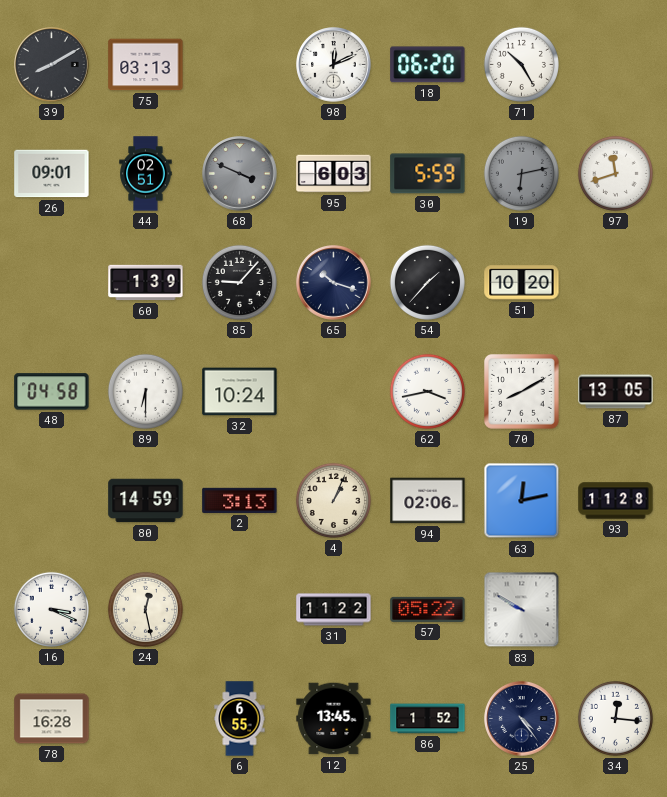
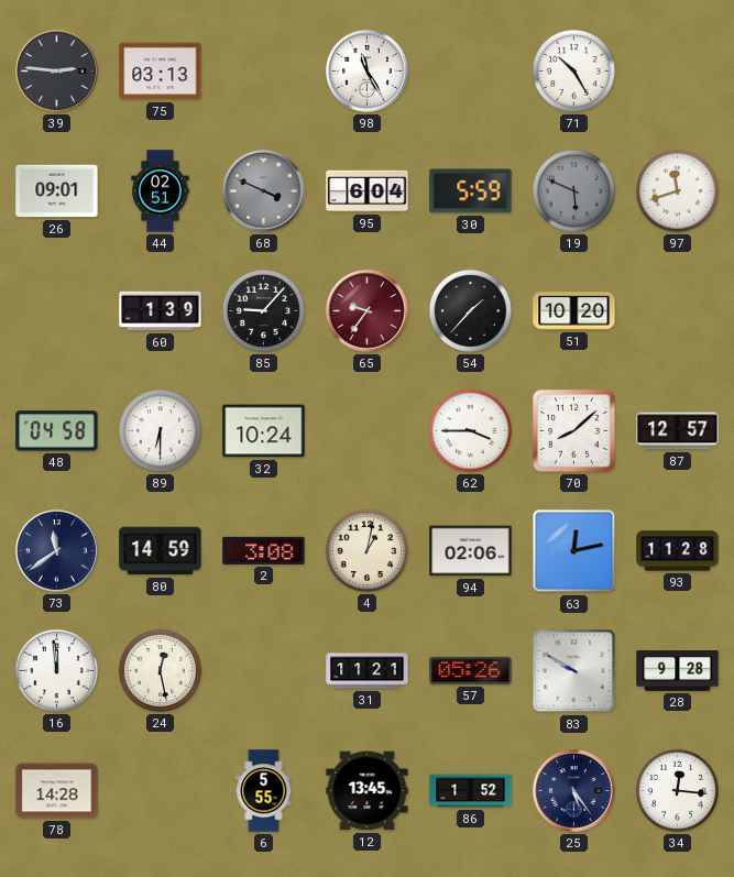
39: 8:10 -> 2:46
98: 12:11 -> 11:25
18: 06:20 -> none
95: 6:03 -> 6:04
19: 6:13 -> 5:49
65: 10:18 -> 9:36
65 dial: navy -> burgundy
62: 3:43 -> 3:45
70: 8:10 -> 8:08
87: 13:05 -> 12:57
73: none -> 11:39
2: 3:13 -> 3:08
4: 1:04 -> 1:02
16: 3:19 -> 11:59
31: 11:22 -> 11:21
57: 05:22 -> 05:26
28: none -> 9:28
78: 16:28 -> 14:28
6: 6:55 -> 5:55
25: 4:24 -> 5:24
